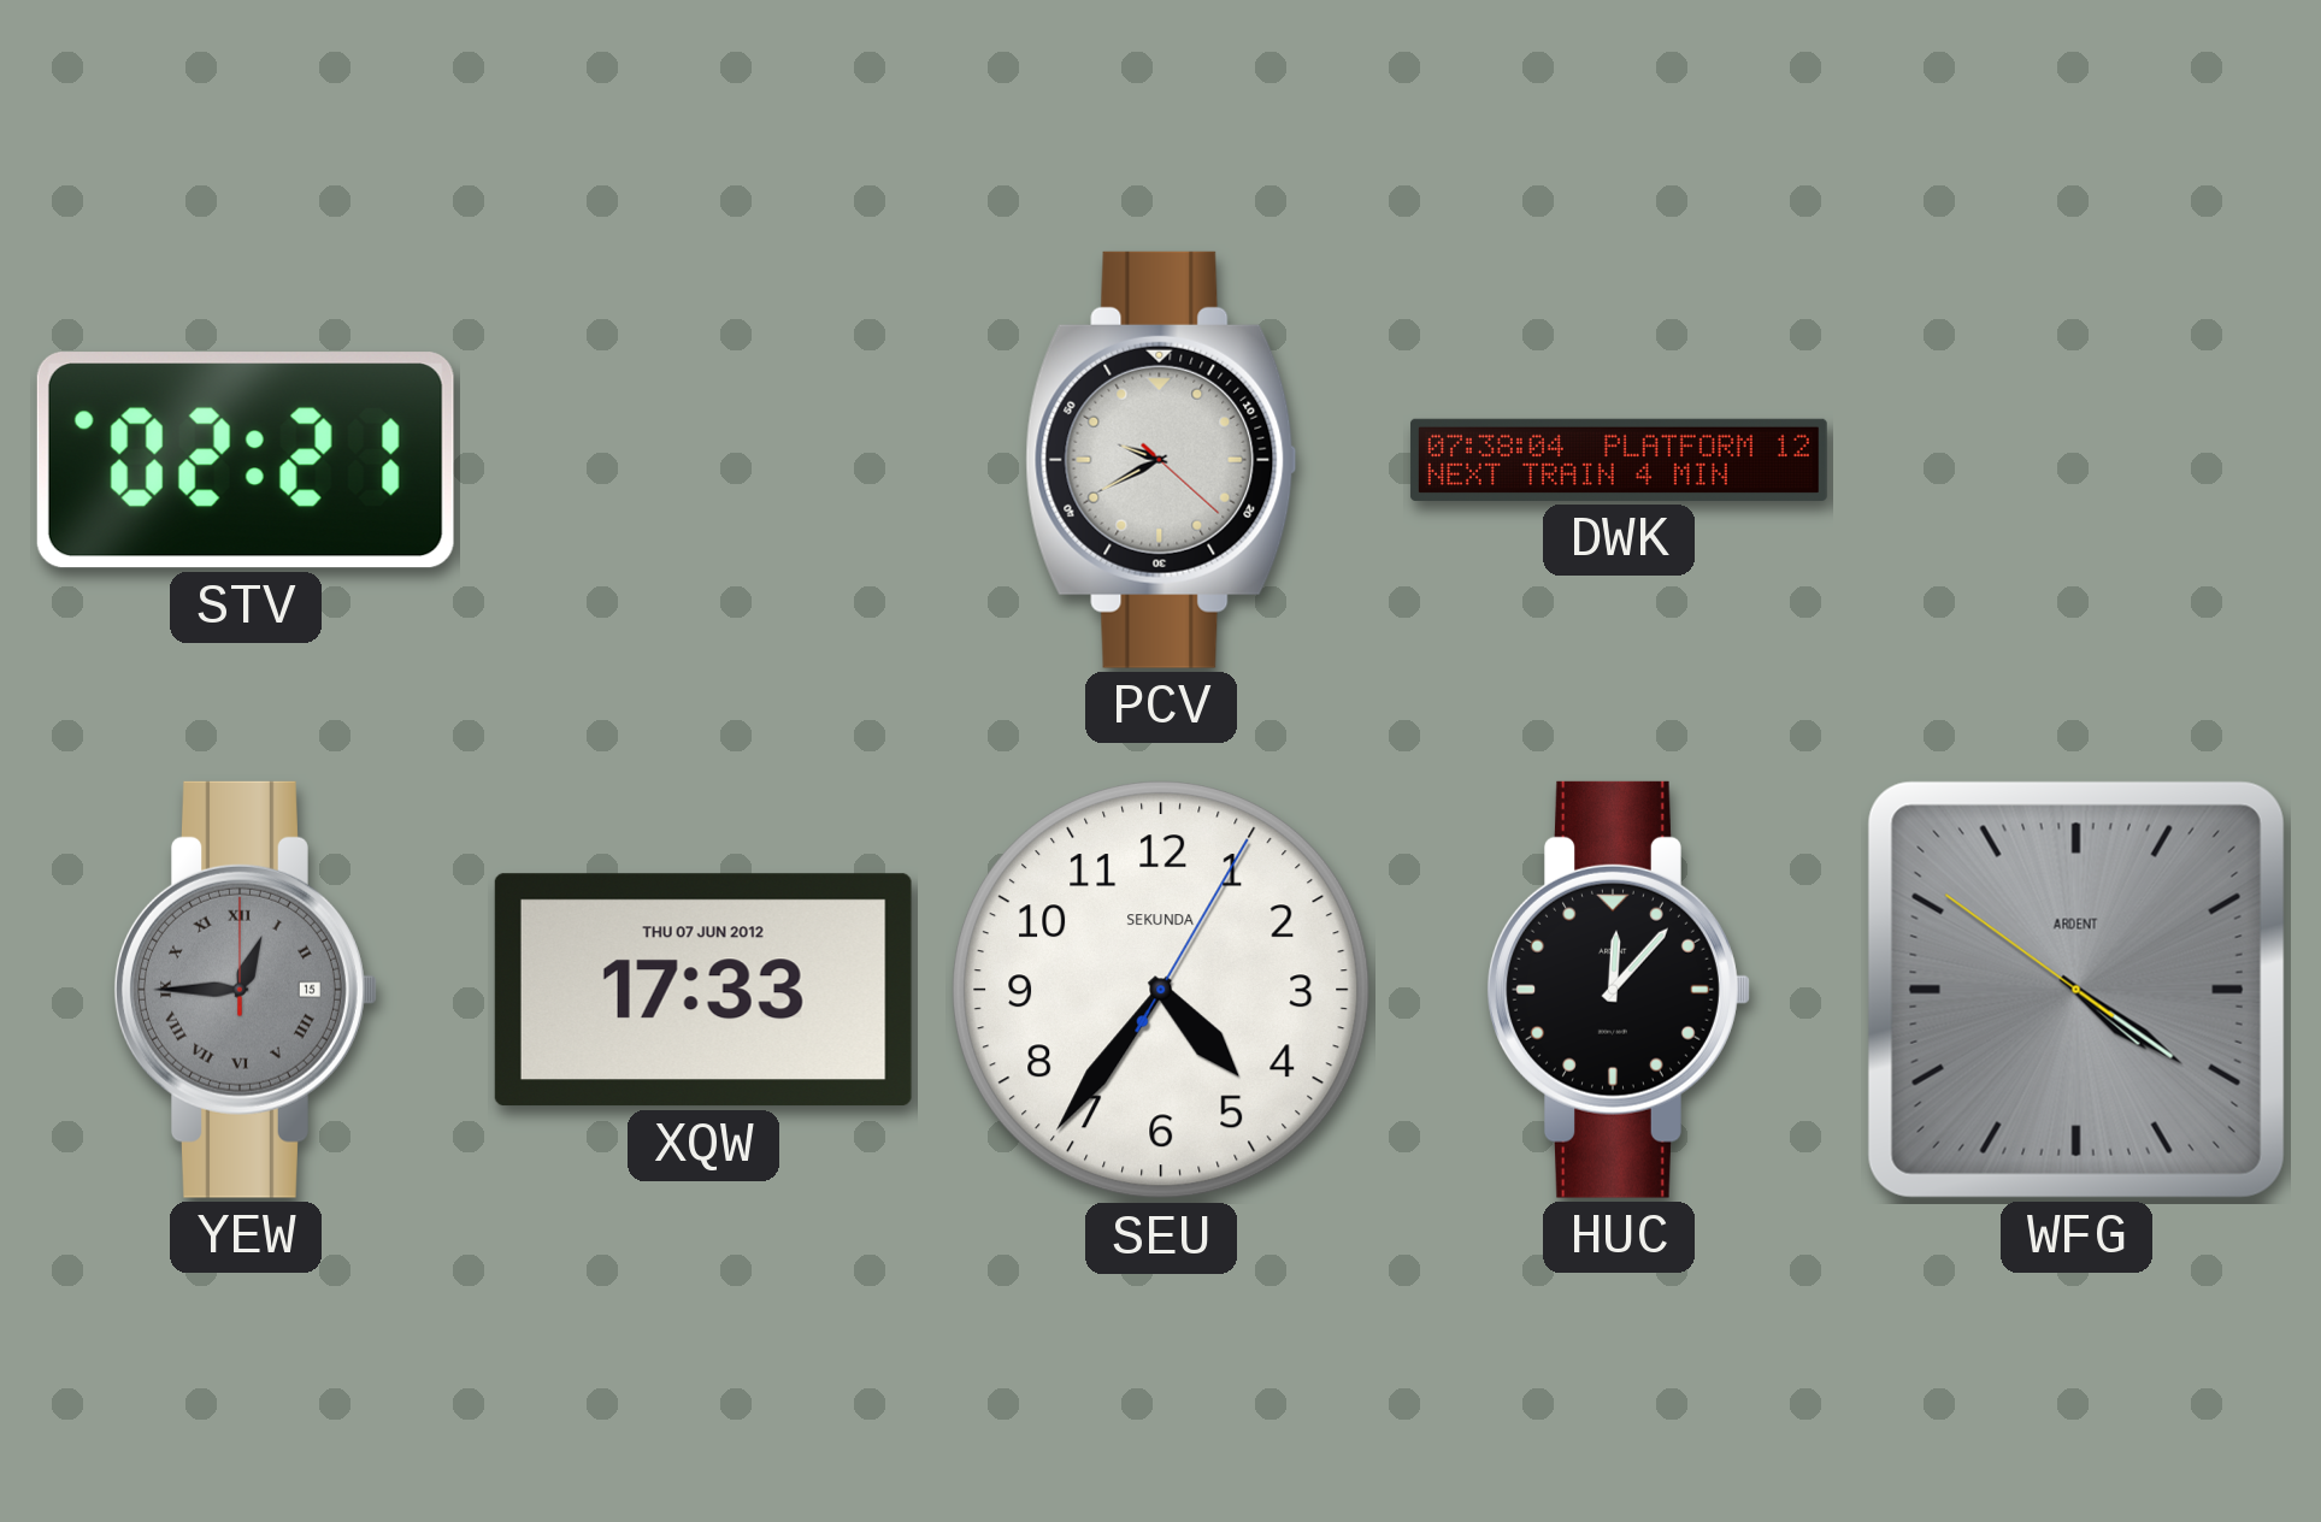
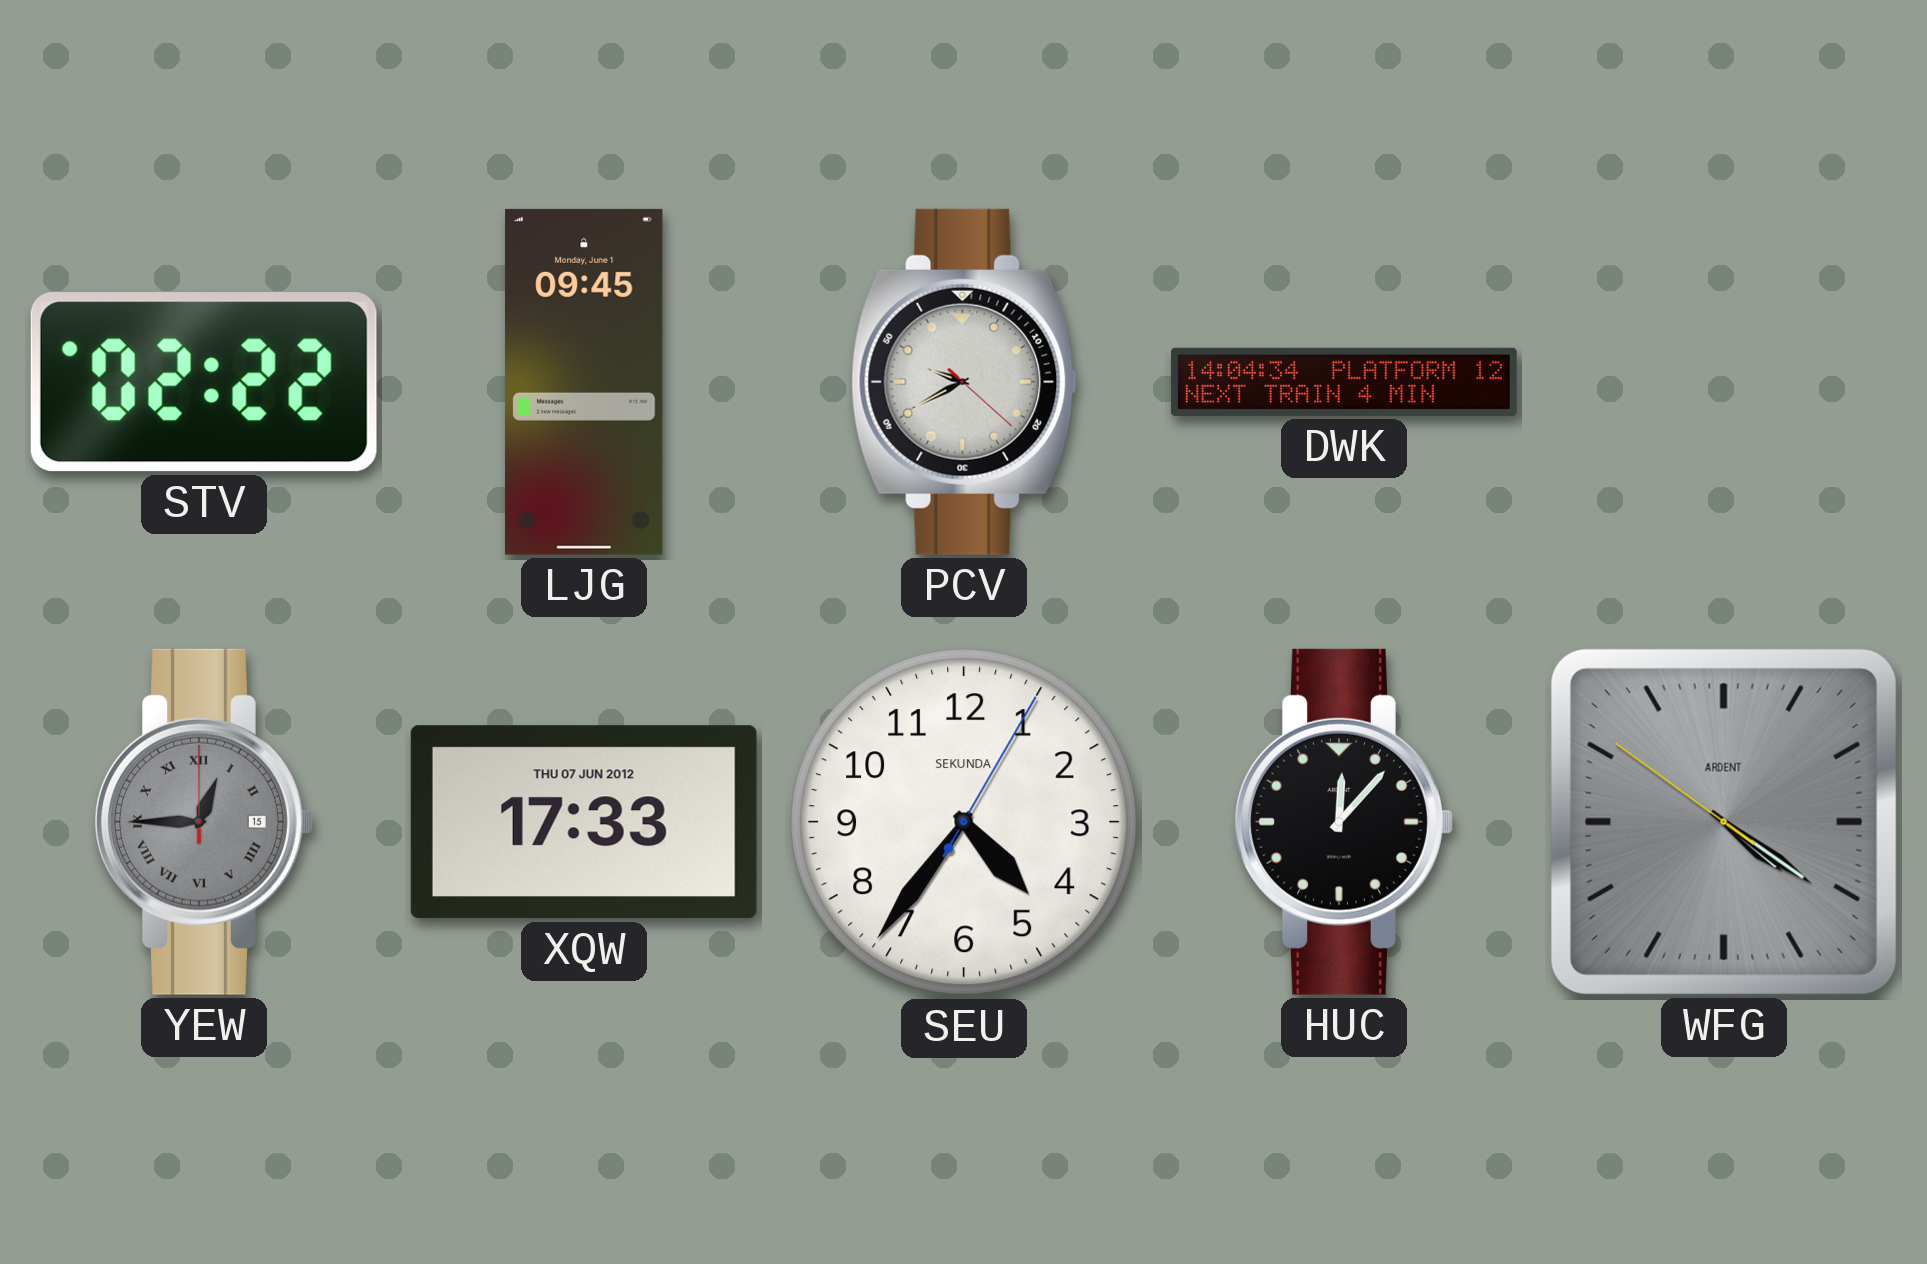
STV: 02:21 -> 02:22
LJG: none -> 09:45
DWK: 07:38 -> 14:04
